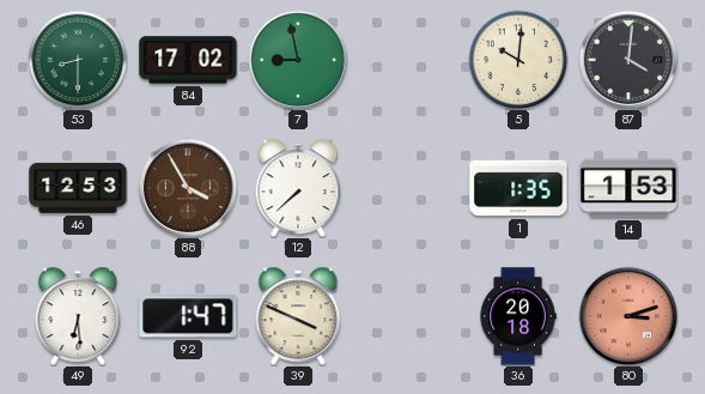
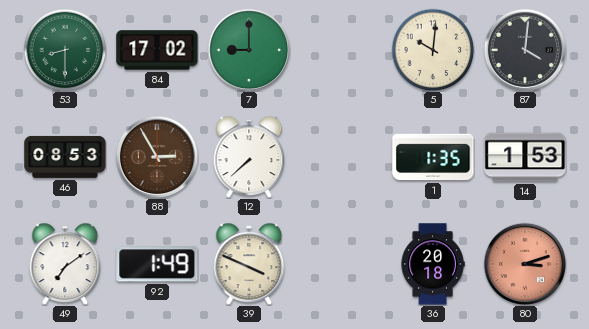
7: 8:58 -> 9:00
46: 12:53 -> 08:53
88: 3:55 -> 2:55
49: 6:29 -> 7:09
92: 1:47 -> 1:49
